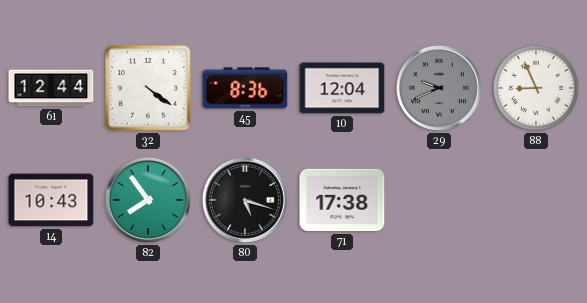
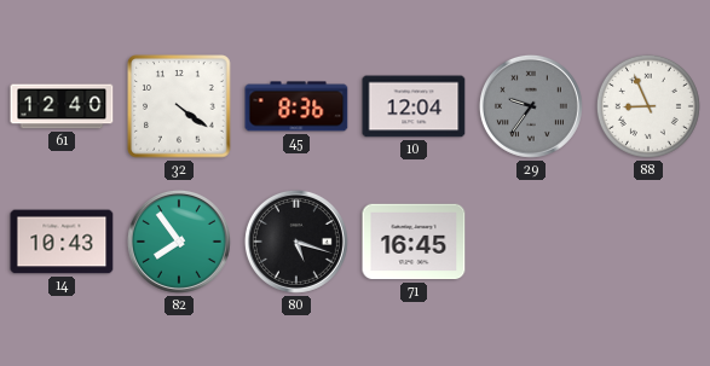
61: 12:44 -> 12:40
29: 9:41 -> 9:36
71: 17:38 -> 16:45
